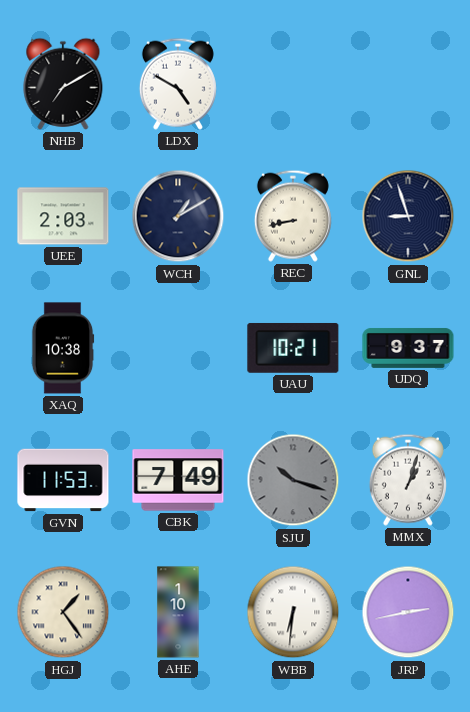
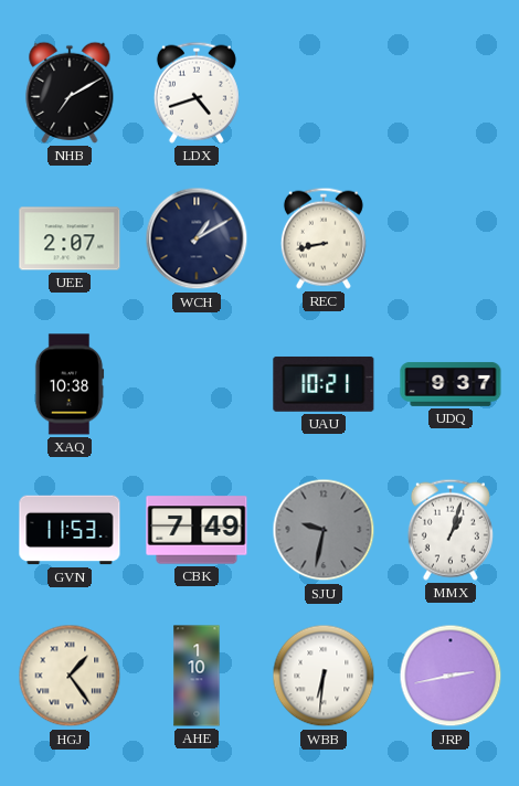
LDX: 4:50 -> 4:42
UEE: 2:03 -> 2:07
GNL: 8:57 -> none
SJU: 10:18 -> 9:32
